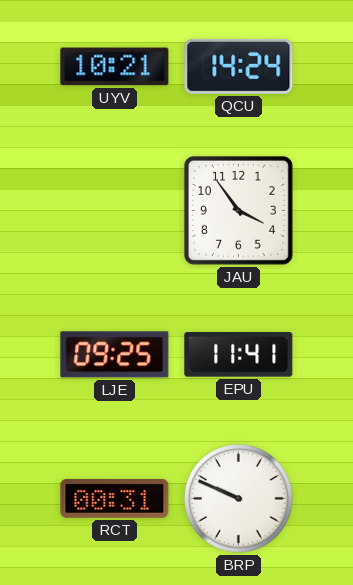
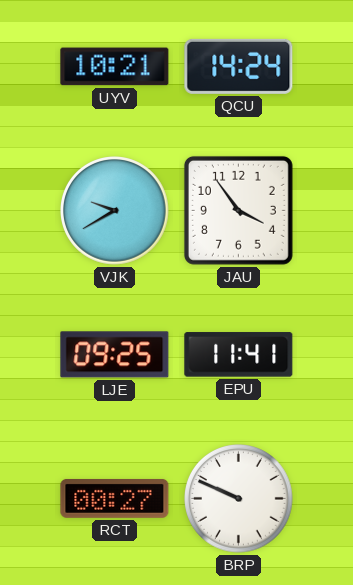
VJK: none -> 9:40
RCT: 00:31 -> 00:27
